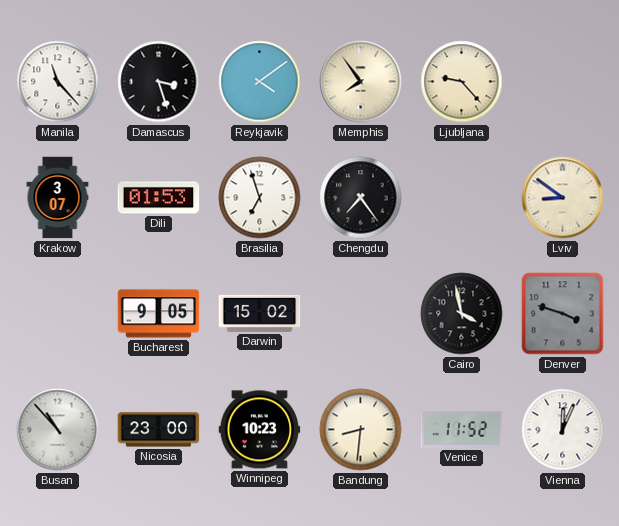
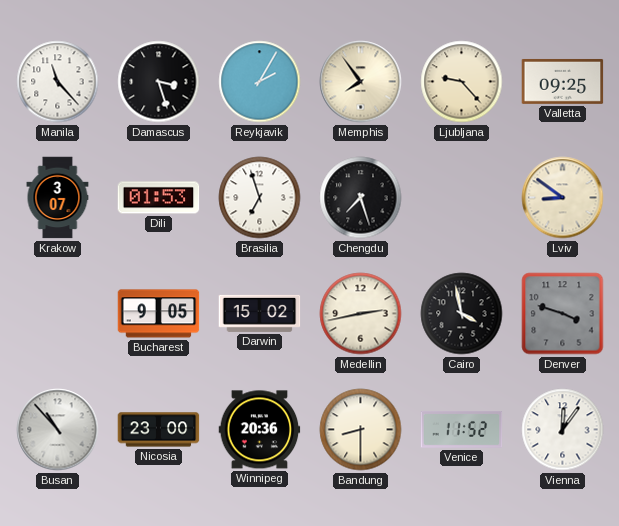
Reykjavik: 4:09 -> 2:05
Valletta: none -> 09:25
Chengdu: 7:24 -> 7:27
Medellin: none -> 2:43
Winnipeg: 10:23 -> 20:36
Bandung: 8:31 -> 8:30
Vienna: 12:04 -> 12:06
